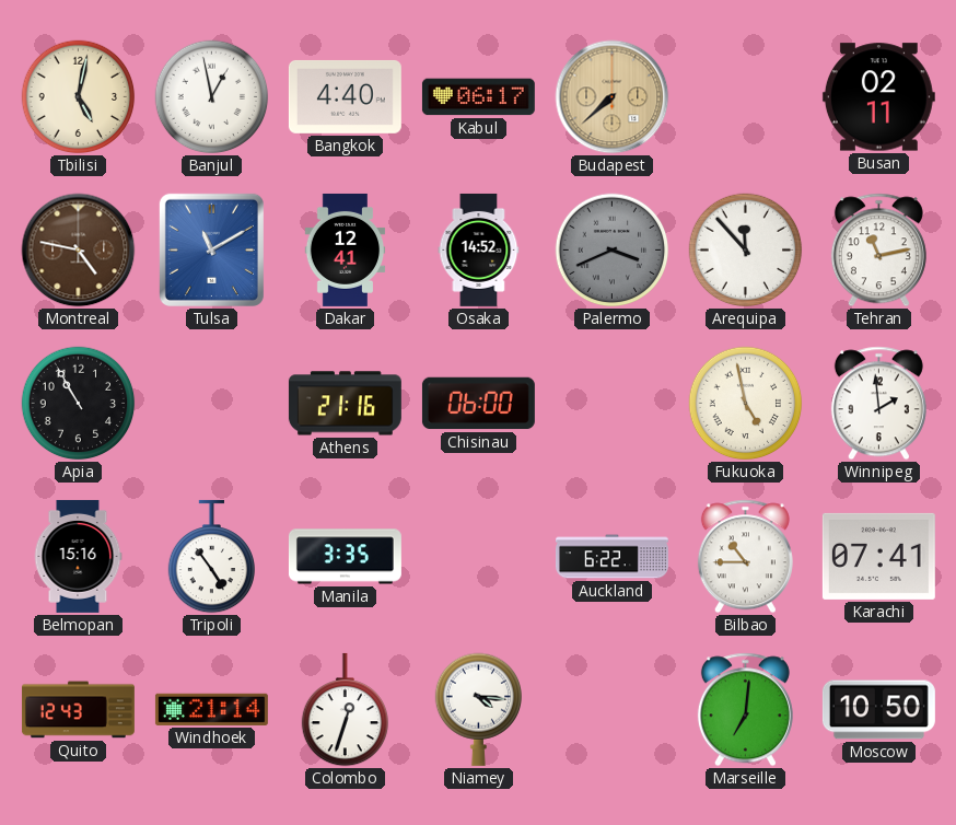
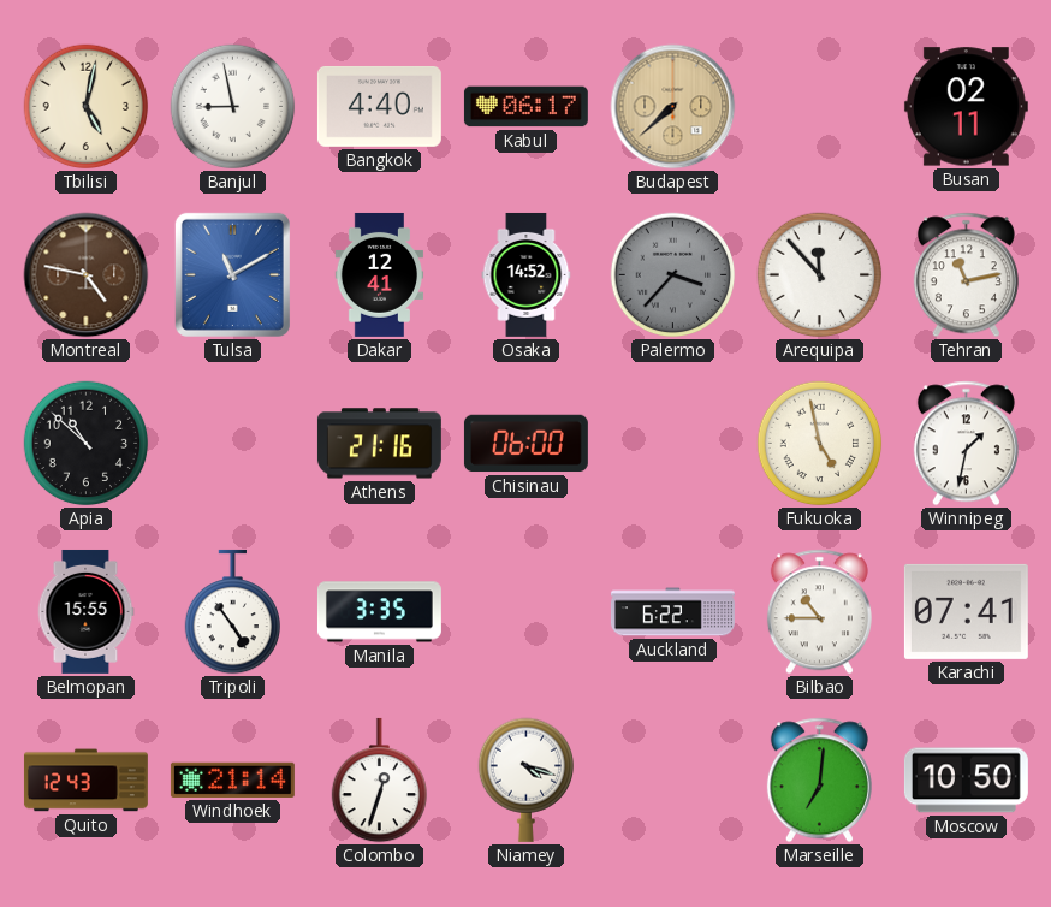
Banjul: 12:58 -> 8:58
Palermo: 3:41 -> 3:37
Apia: 10:55 -> 10:52
Winnipeg: 1:59 -> 1:32
Belmopan: 15:16 -> 15:55
Niamey: 4:16 -> 4:18
